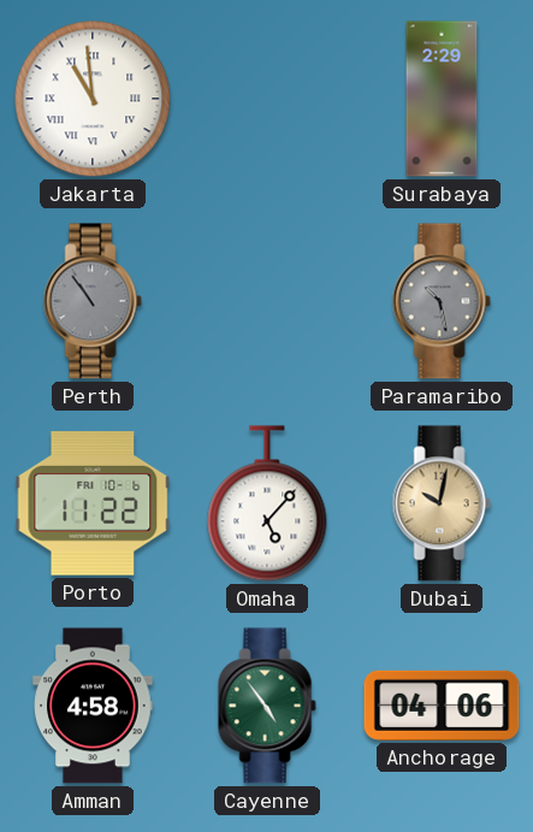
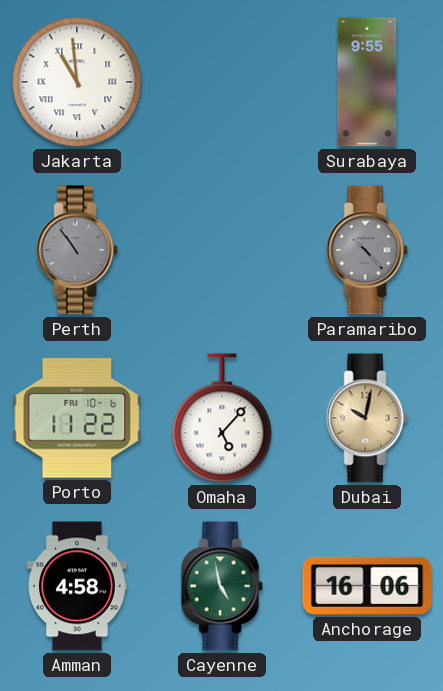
Surabaya: 2:29 -> 9:55
Paramaribo: 10:28 -> 10:23
Cayenne: 4:54 -> 4:58
Anchorage: 04:06 -> 16:06
